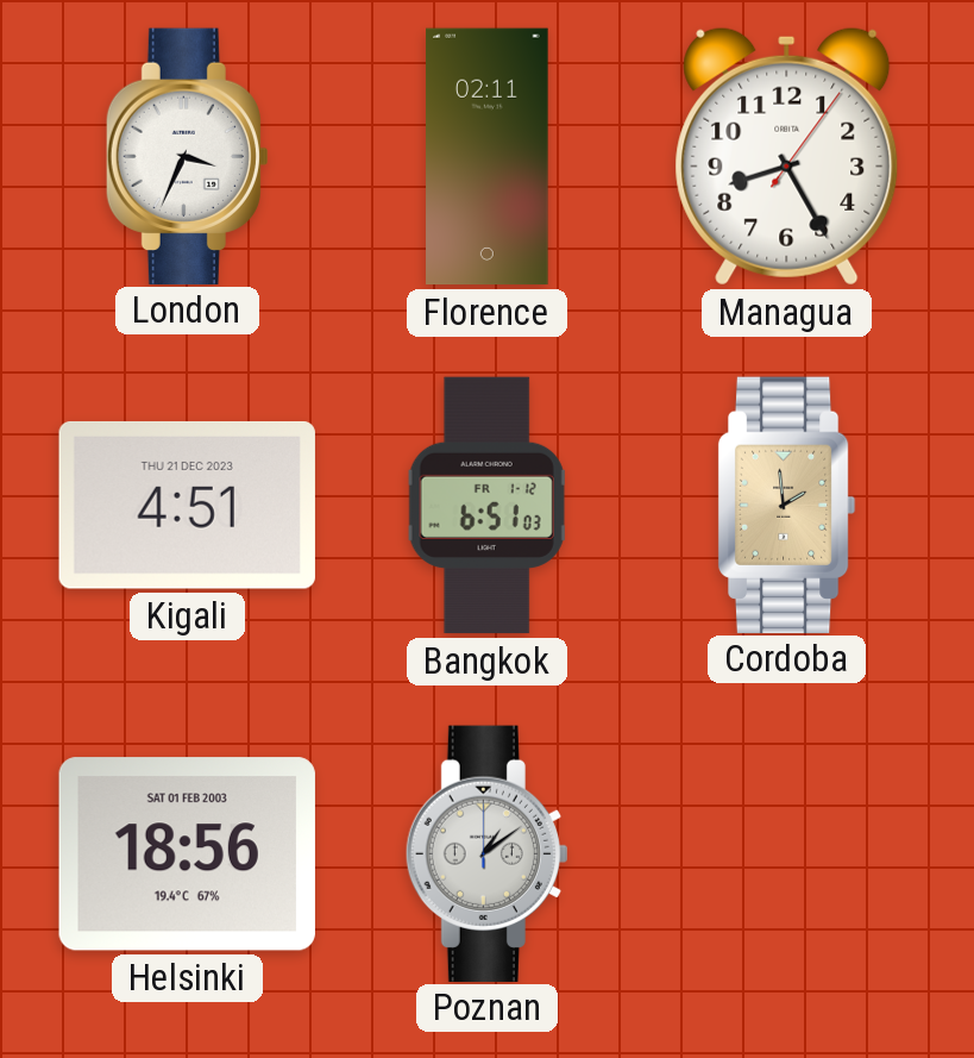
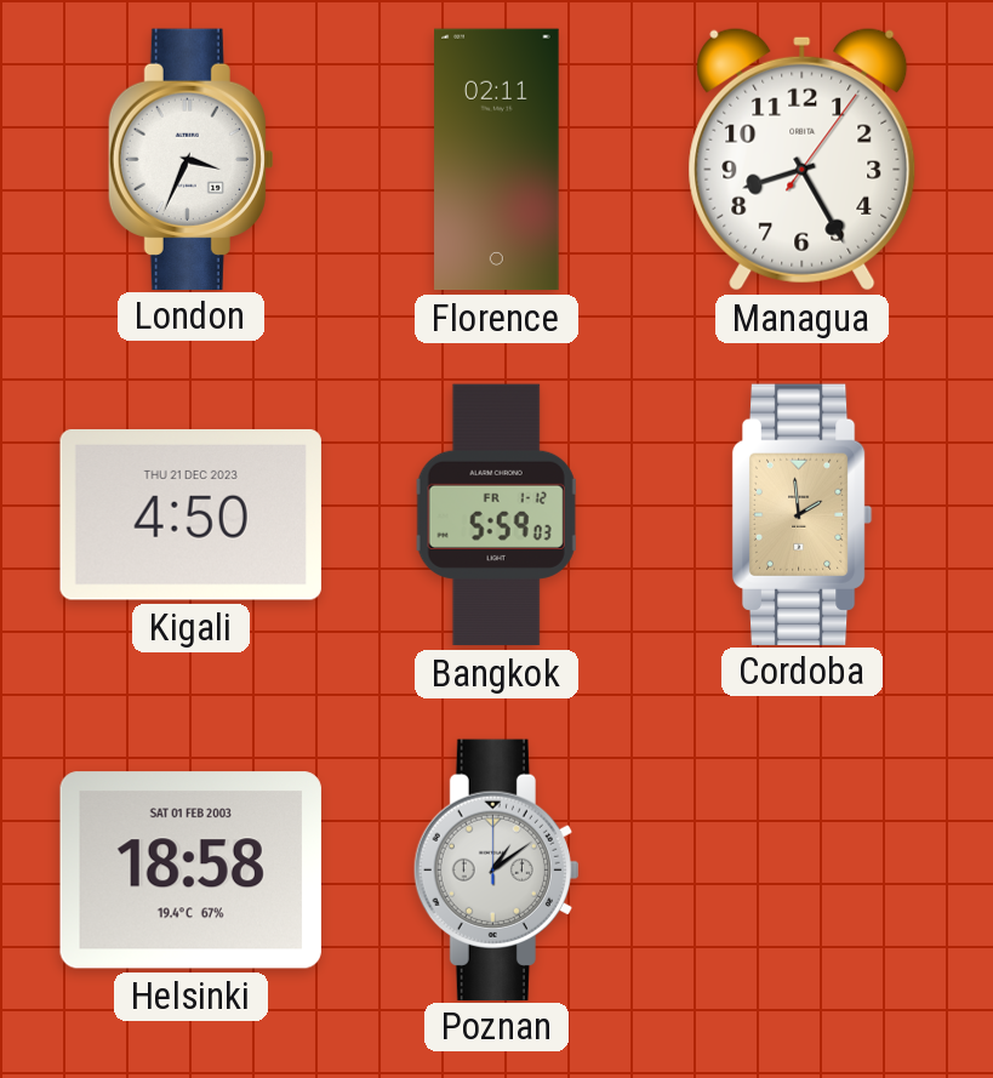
Kigali: 4:51 -> 4:50
Bangkok: 6:51 -> 5:59
Helsinki: 18:56 -> 18:58
